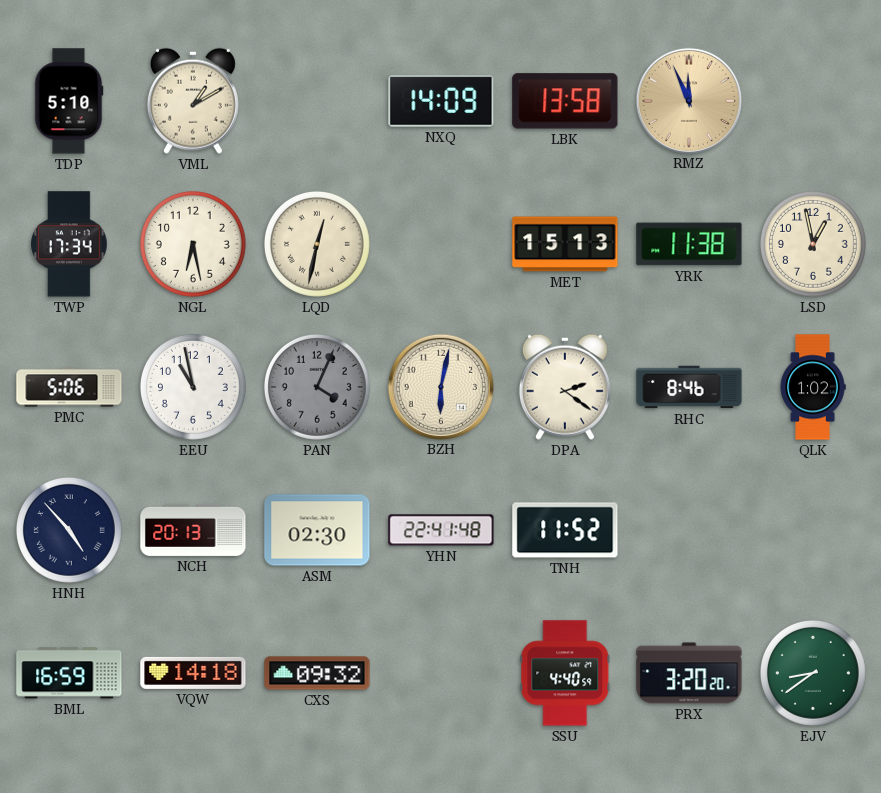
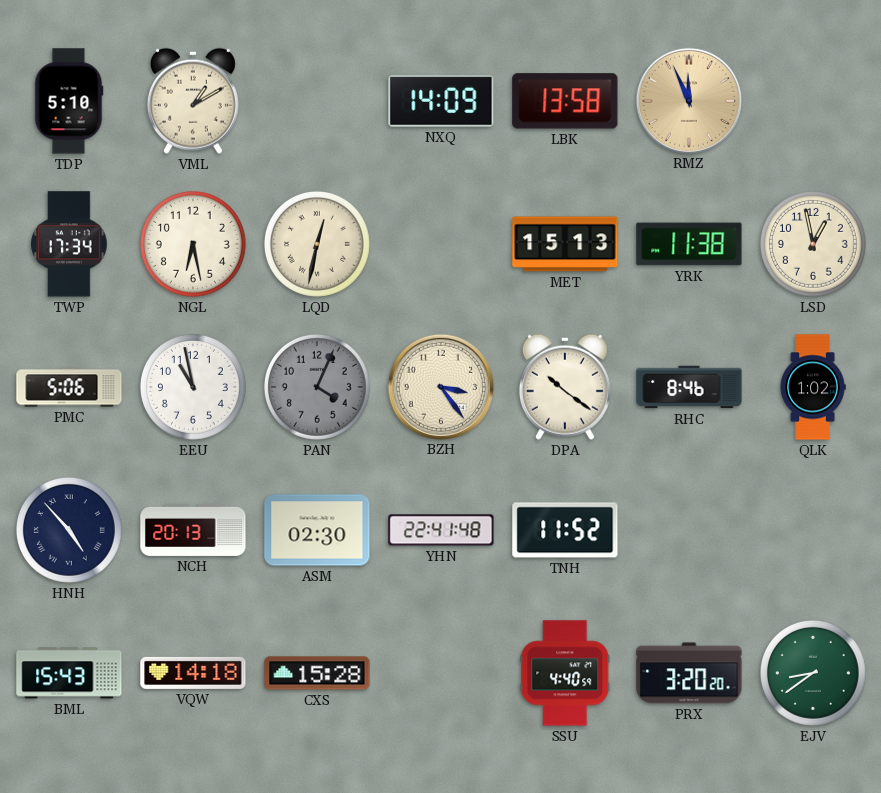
BZH: 6:02 -> 3:24
DPA: 2:21 -> 10:21
BML: 16:59 -> 15:43
CXS: 09:32 -> 15:28
